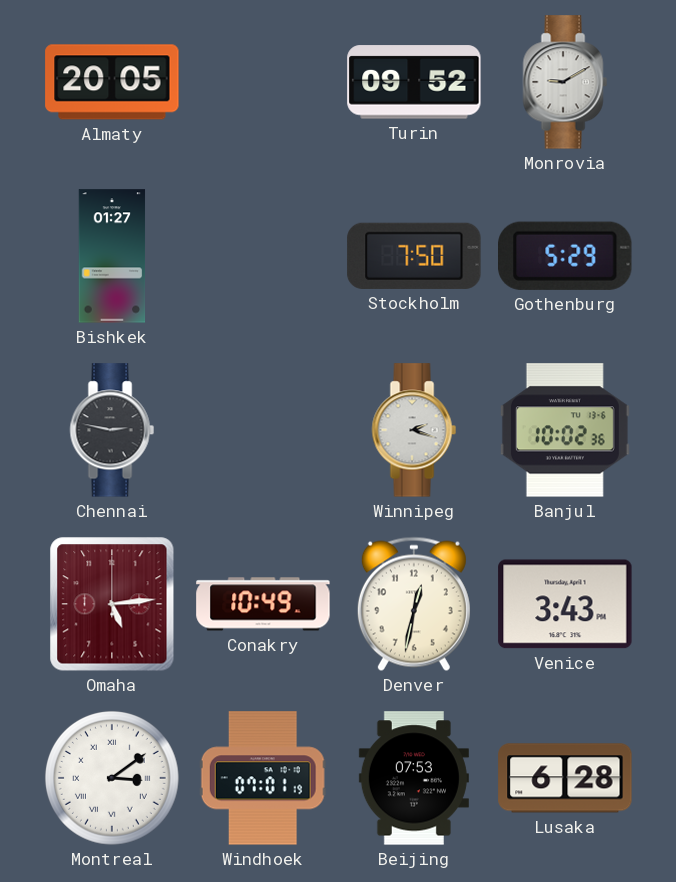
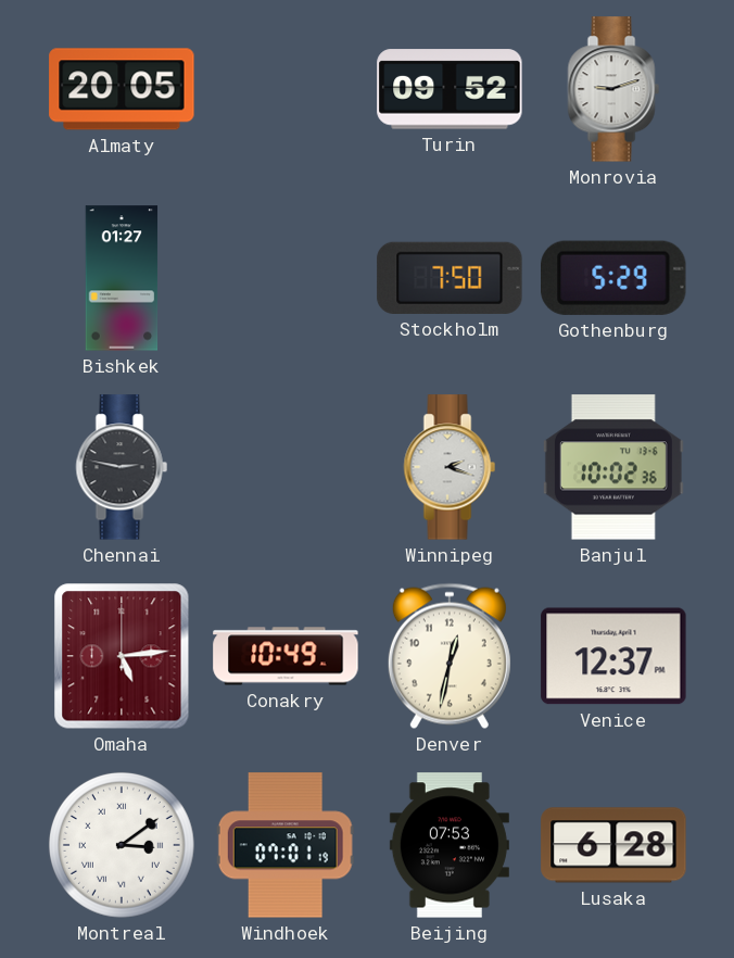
Monrovia: 9:10 -> 9:12
Venice: 3:43 -> 12:37
